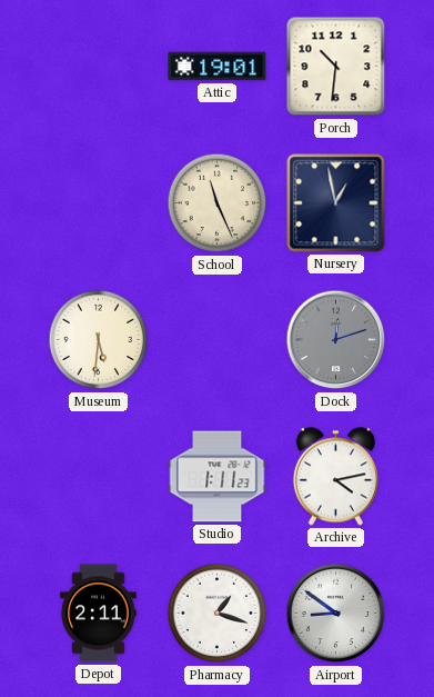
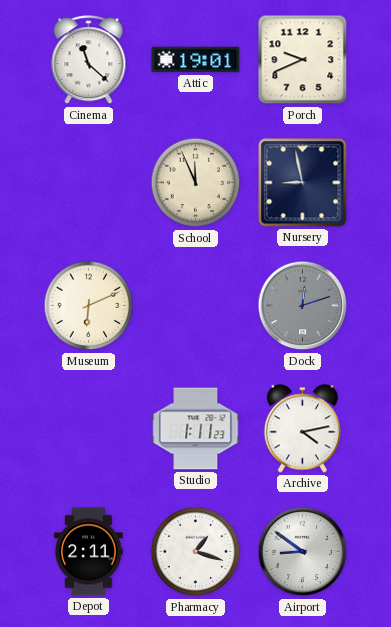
Cinema: none -> 11:22
Porch: 10:31 -> 9:41
School: 11:26 -> 11:56
Nursery: 12:58 -> 8:58
Museum: 5:31 -> 6:11
